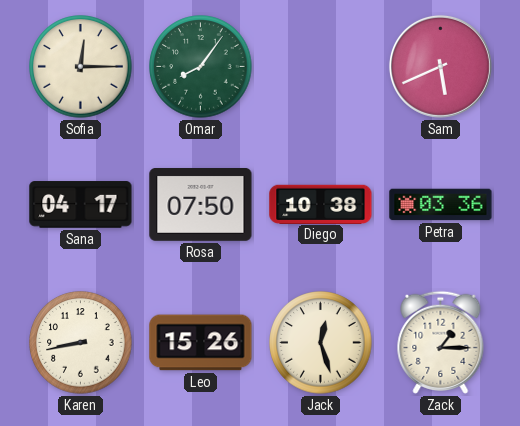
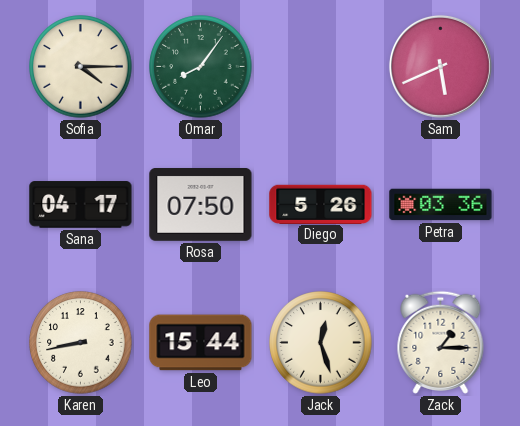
Sofia: 12:15 -> 4:15
Diego: 10:38 -> 5:26
Leo: 15:26 -> 15:44
